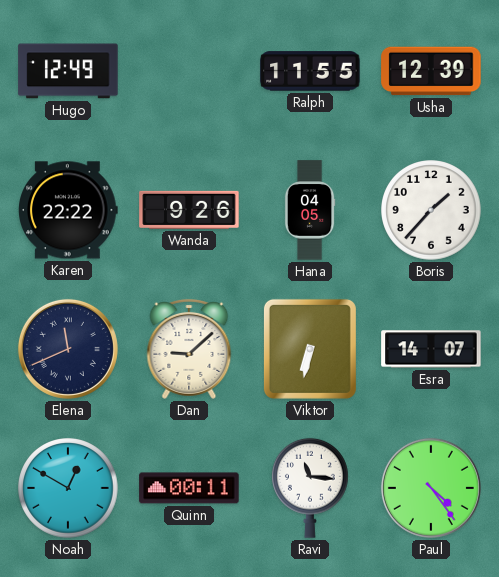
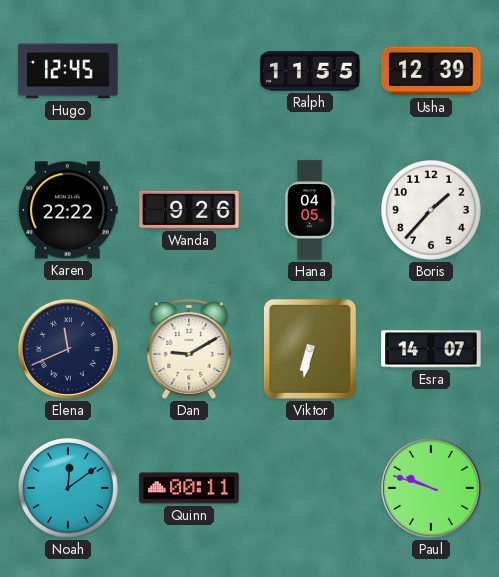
Hugo: 12:49 -> 12:45
Dan: 9:08 -> 9:10
Noah: 12:50 -> 12:09
Ravi: 11:16 -> none
Paul: 4:24 -> 9:48
